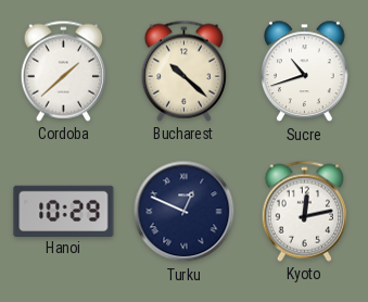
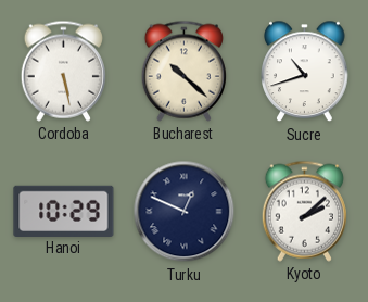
Cordoba: 1:38 -> 5:28
Kyoto: 12:13 -> 2:08
